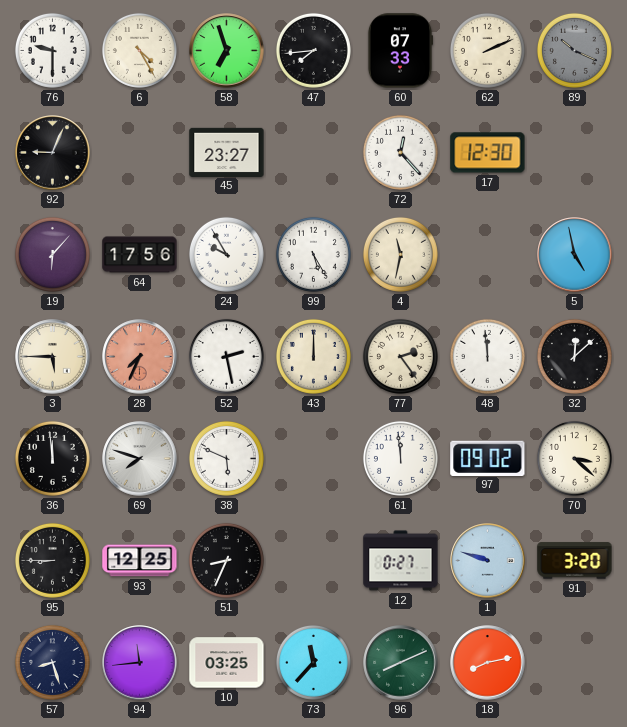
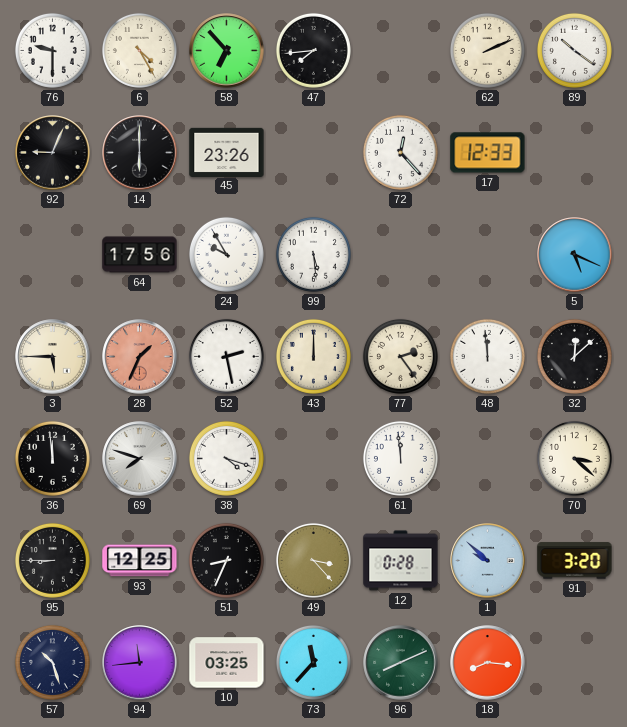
58: 6:57 -> 6:53
60: 07:33 -> none
89: 10:19 -> 10:21
89 dial: grey -> white
14: none -> 6:00
45: 23:27 -> 23:26
17: 12:30 -> 12:33
19: 6:07 -> none
99: 5:25 -> 5:29
4: 11:32 -> none
5: 4:58 -> 5:19
28: 7:34 -> 1:34
38: 5:49 -> 4:18
97: 09:02 -> none
49: none -> 3:23
12: 0:27 -> 0:28
1: 9:48 -> 9:52
57: 8:27 -> 10:27
18: 8:13 -> 8:16
